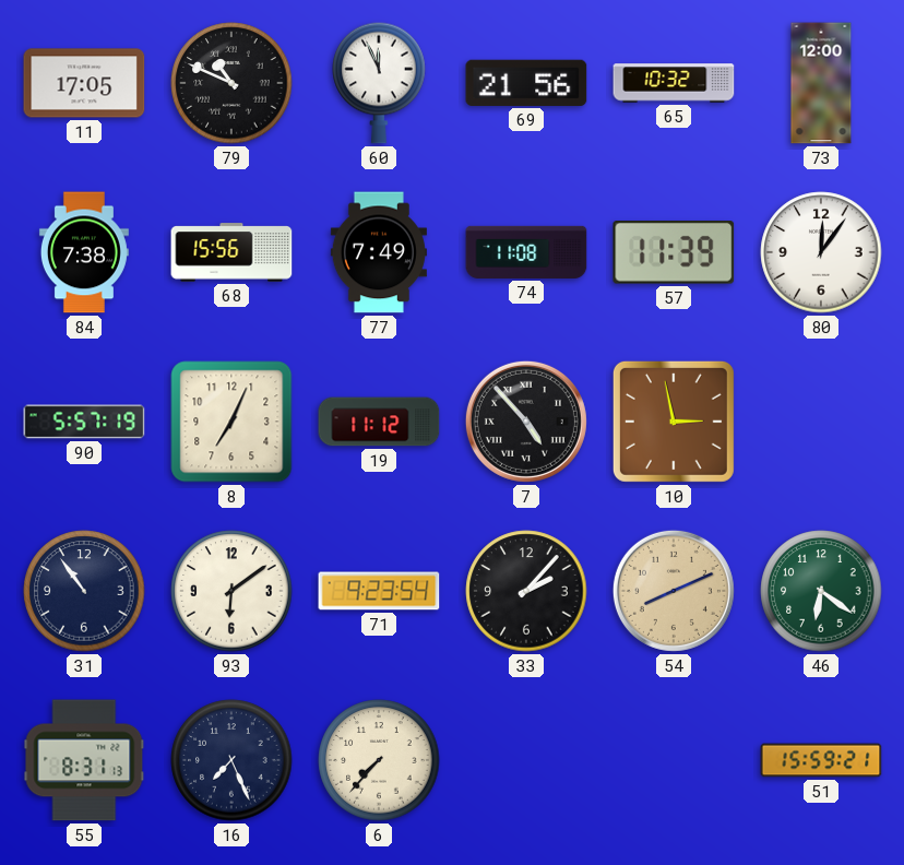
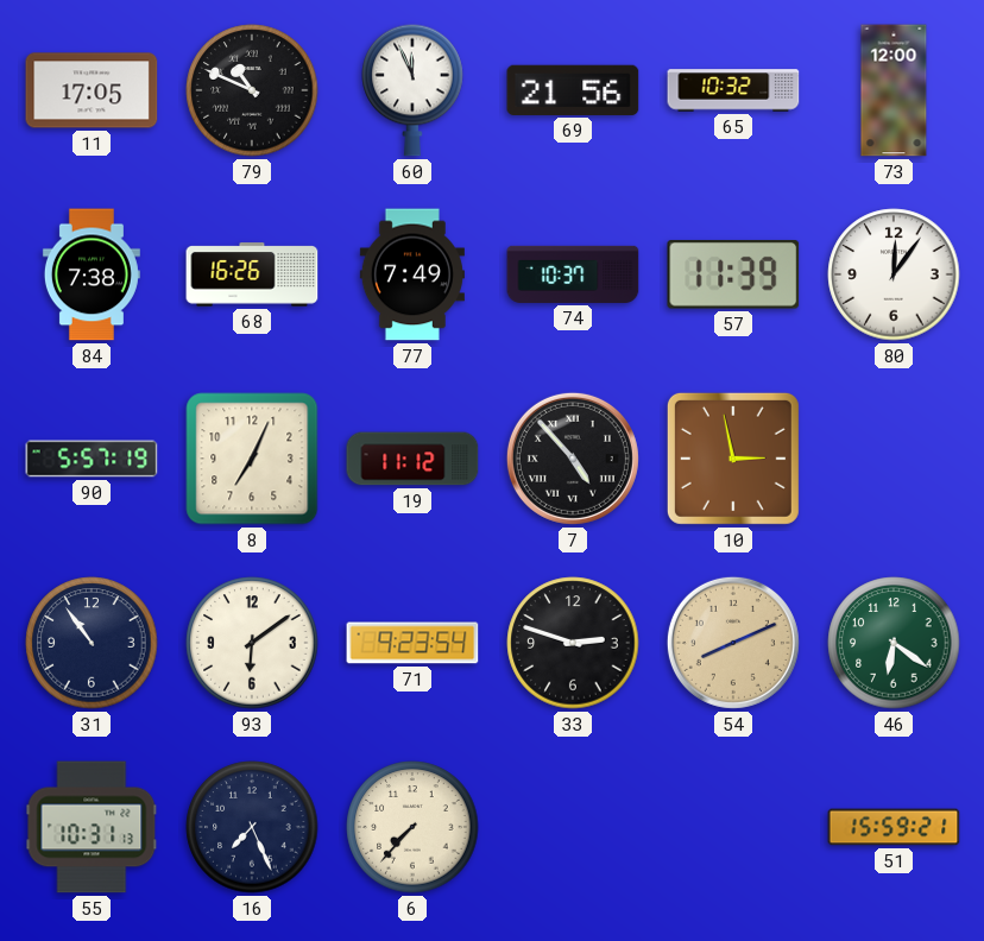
68: 15:56 -> 16:26
74: 11:08 -> 10:37
33: 2:07 -> 2:48
55: 8:31 -> 10:31
